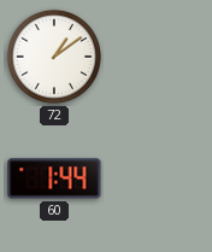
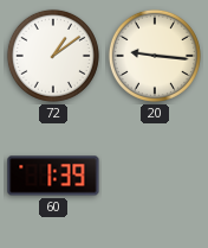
20: none -> 9:16
60: 1:44 -> 1:39
